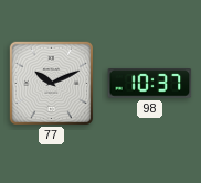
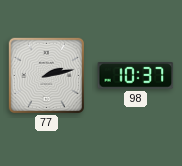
77: 10:11 -> 2:13
